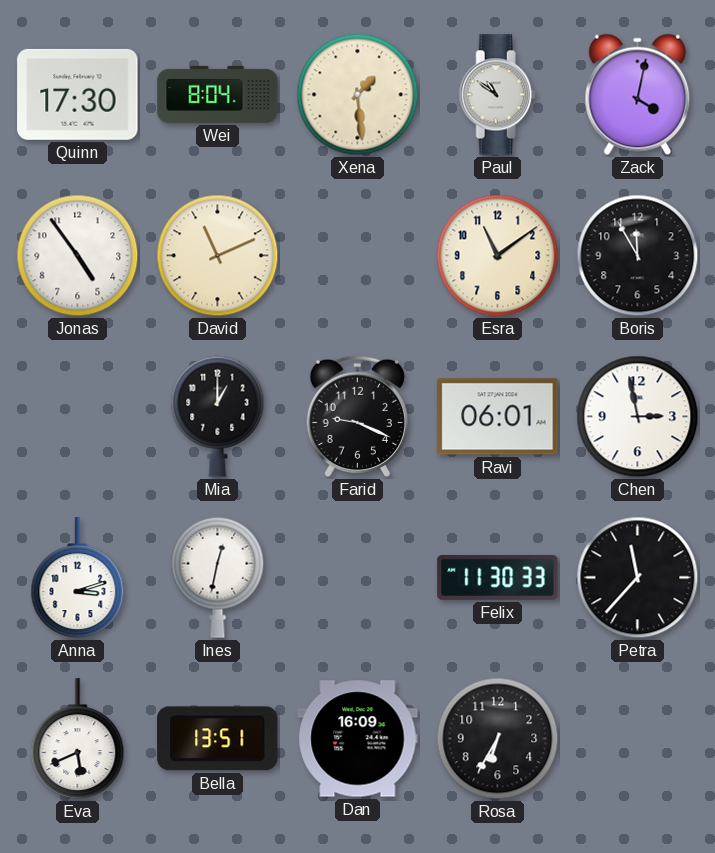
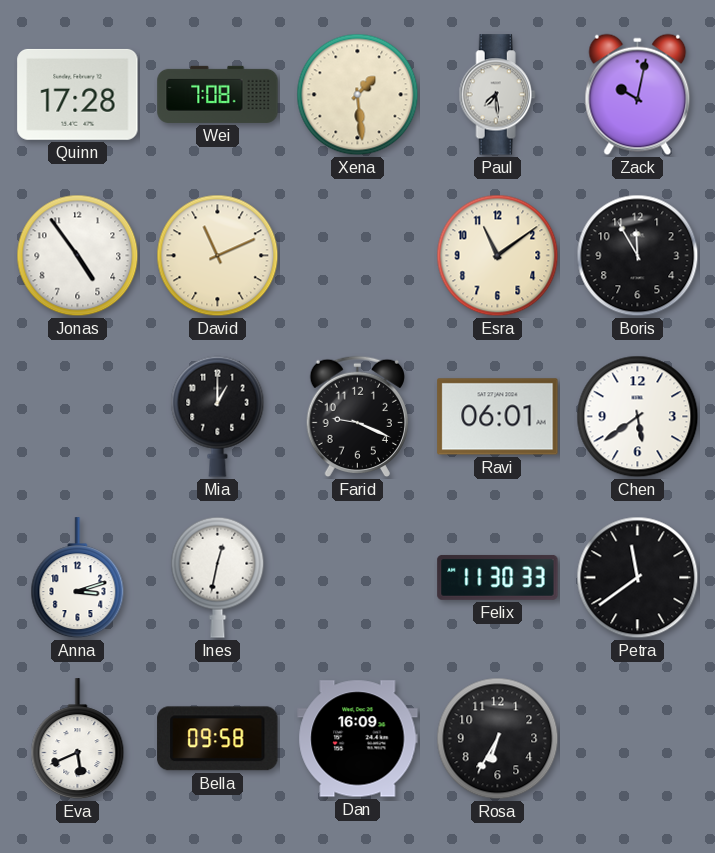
Quinn: 17:30 -> 17:28
Wei: 8:04 -> 7:08
Paul: 10:51 -> 7:29
Zack: 4:02 -> 10:02
Chen: 2:58 -> 5:39
Petra: 11:37 -> 11:39
Bella: 13:51 -> 09:58
